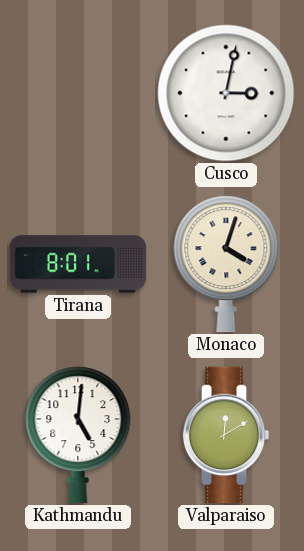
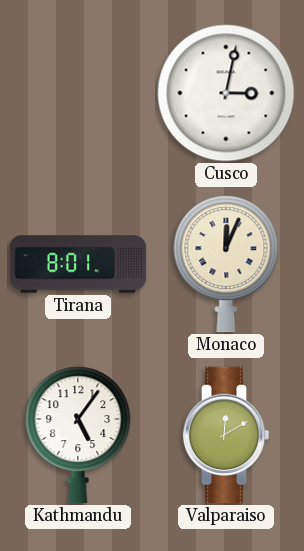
Monaco: 4:03 -> 12:04
Kathmandu: 5:01 -> 5:06
